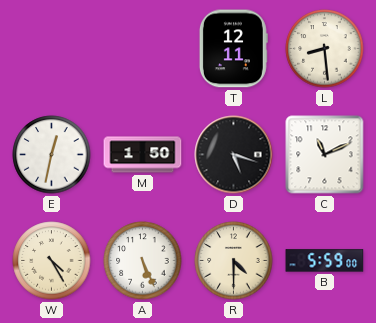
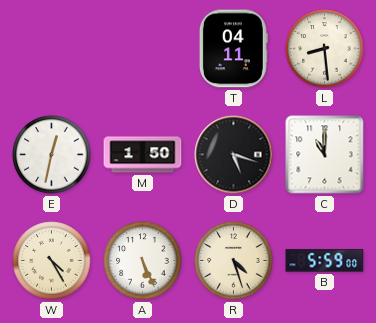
T: 12:11 -> 04:11
C: 11:11 -> 11:00
R: 4:30 -> 4:27
